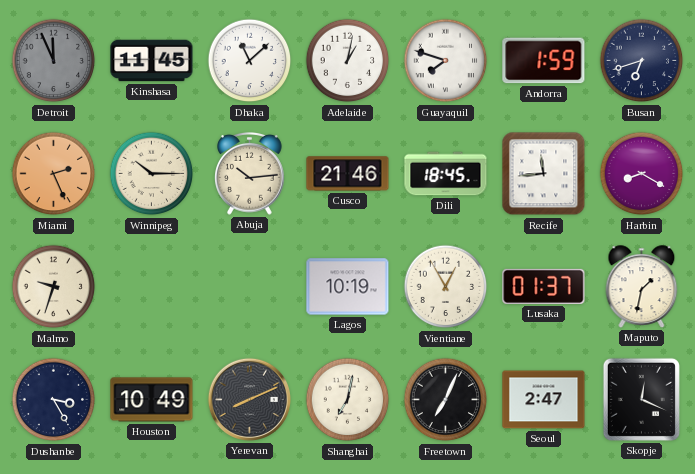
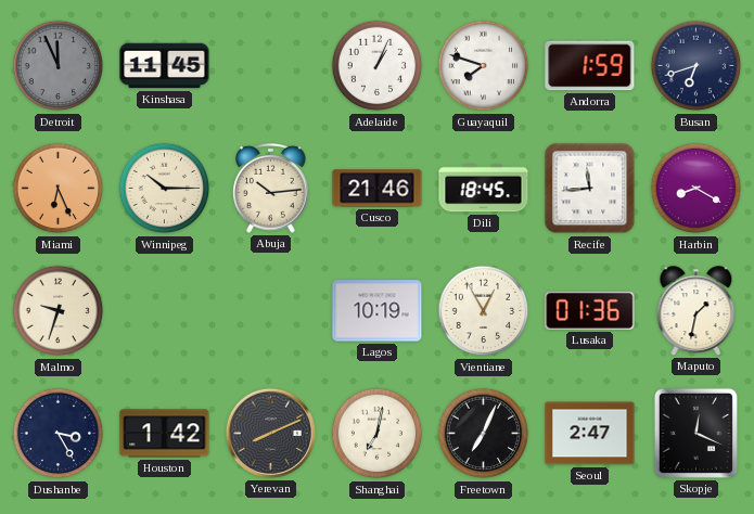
Dhaka: 11:08 -> none
Adelaide: 1:02 -> 1:04
Miami: 2:26 -> 6:26
Lusaka: 01:37 -> 01:36
Houston: 10:49 -> 1:42
